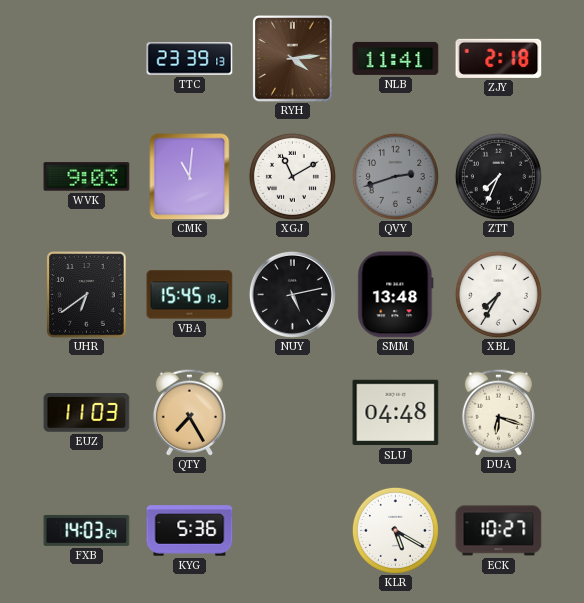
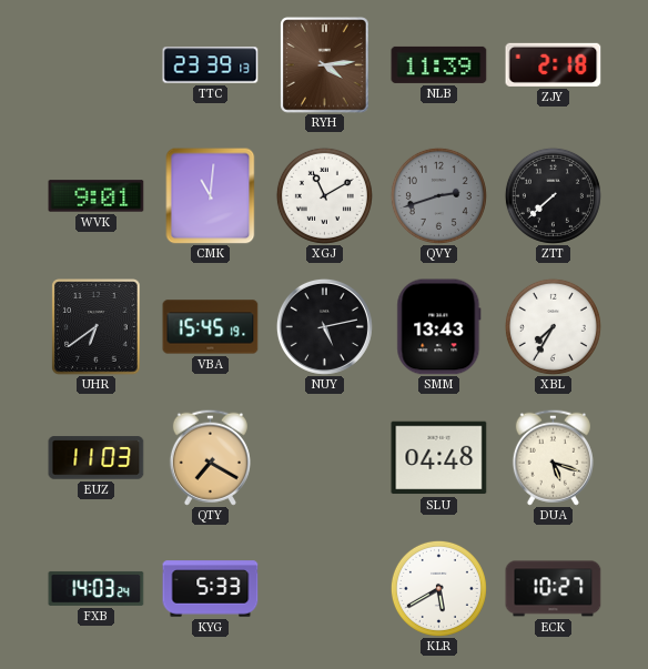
NLB: 11:41 -> 11:39
WVK: 9:03 -> 9:01
ZTT: 7:34 -> 7:38
SMM: 13:48 -> 13:43
QTY: 7:25 -> 7:20
DUA: 6:18 -> 5:18
KYG: 5:36 -> 5:33
KLR: 5:20 -> 5:40
